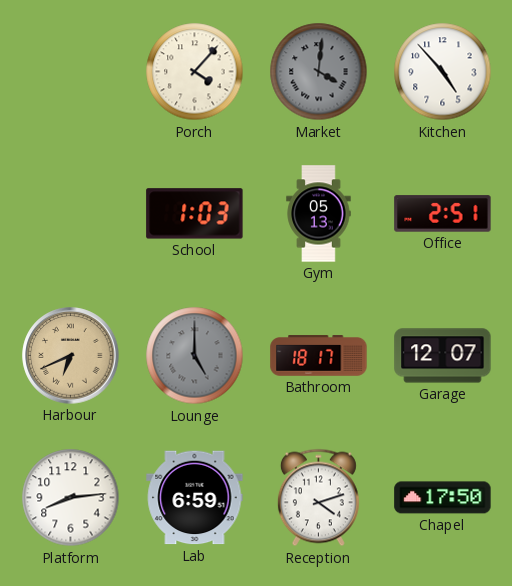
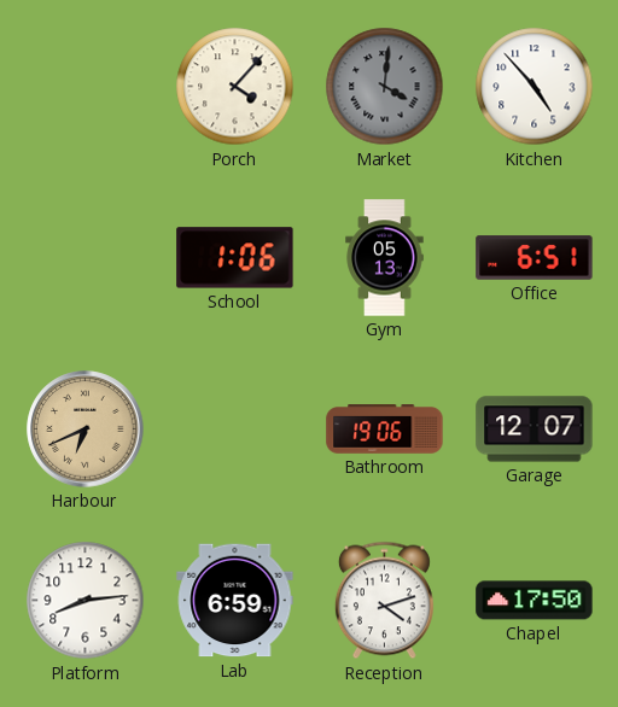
School: 1:03 -> 1:06
Office: 2:51 -> 6:51
Lounge: 5:00 -> none
Bathroom: 18:17 -> 19:06
